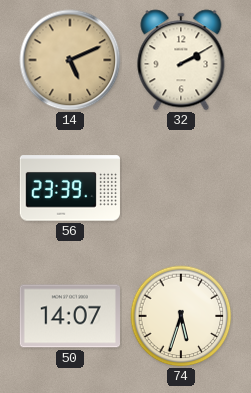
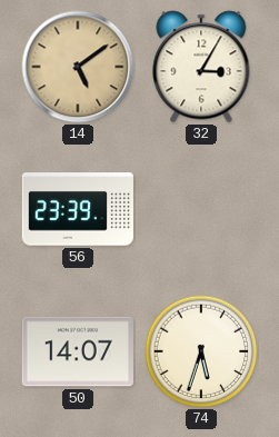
14: 5:11 -> 5:09
32: 2:10 -> 3:05
